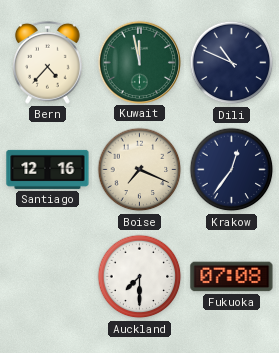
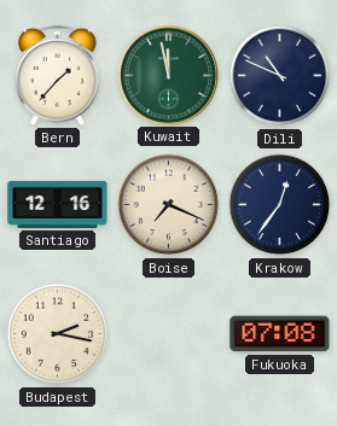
Bern: 4:37 -> 1:37
Budapest: none -> 2:17
Auckland: 7:30 -> none
